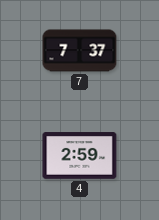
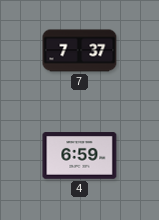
4: 2:59 -> 6:59
